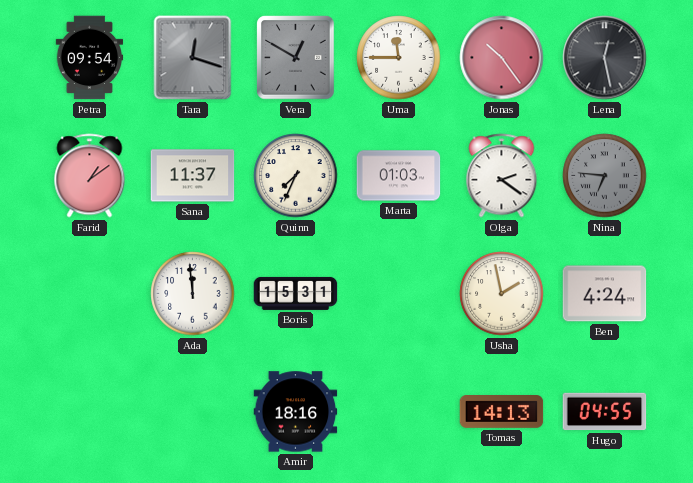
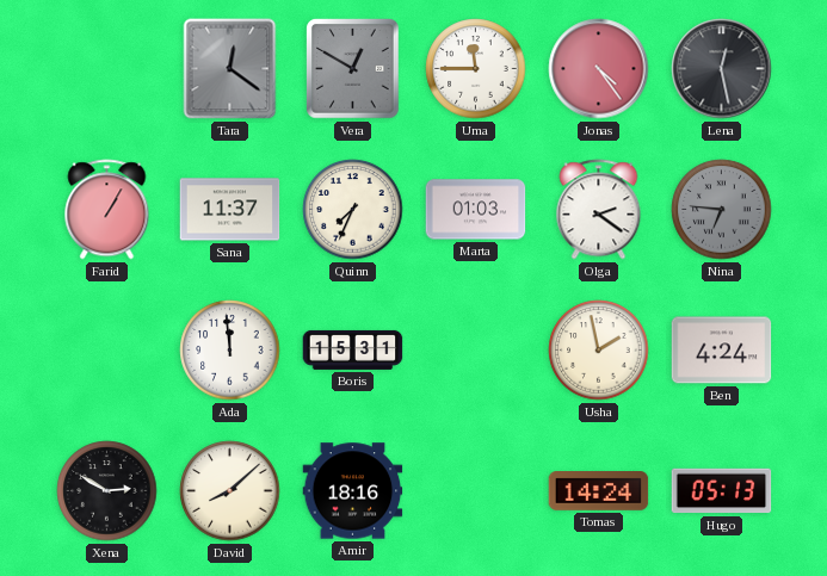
Petra: 09:54 -> none
Tara: 12:18 -> 12:21
Jonas: 10:24 -> 4:24
Farid: 1:09 -> 1:05
Xena: none -> 2:50
David: none -> 8:08
Tomas: 14:13 -> 14:24
Hugo: 04:55 -> 05:13
